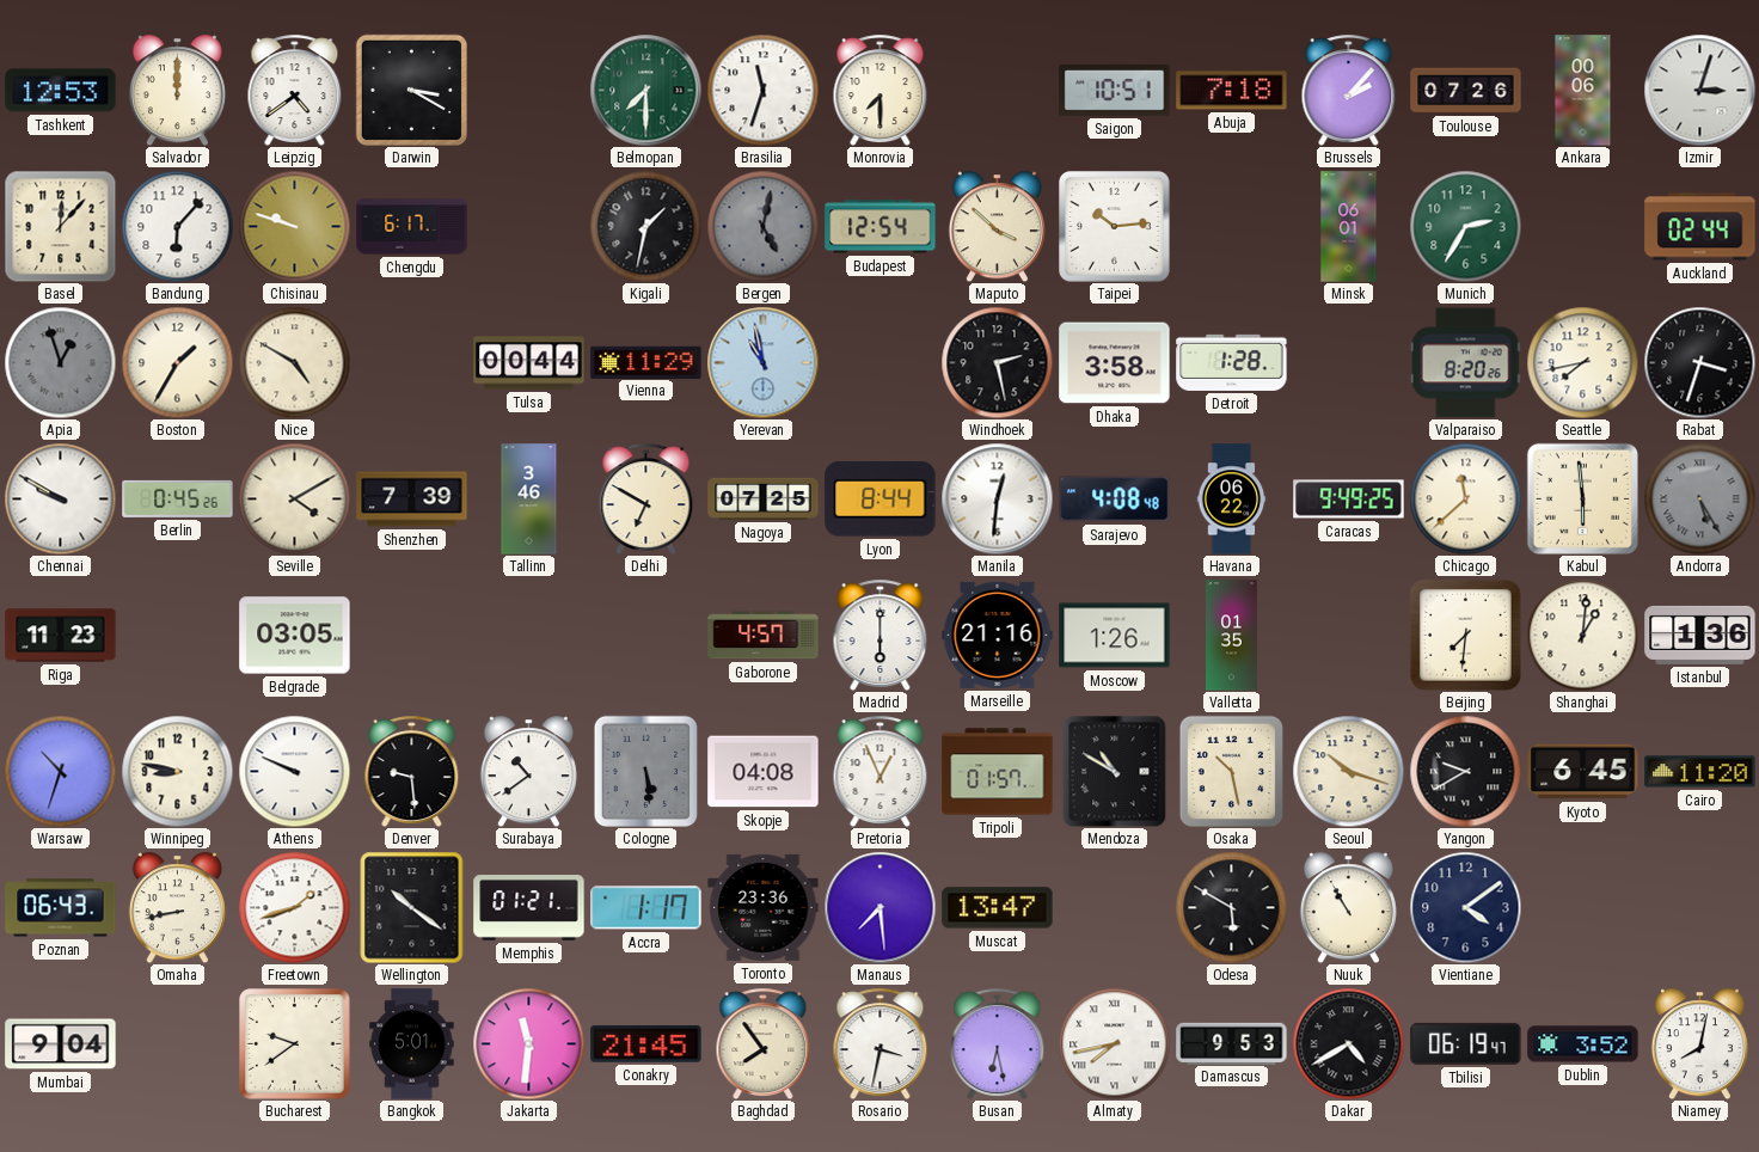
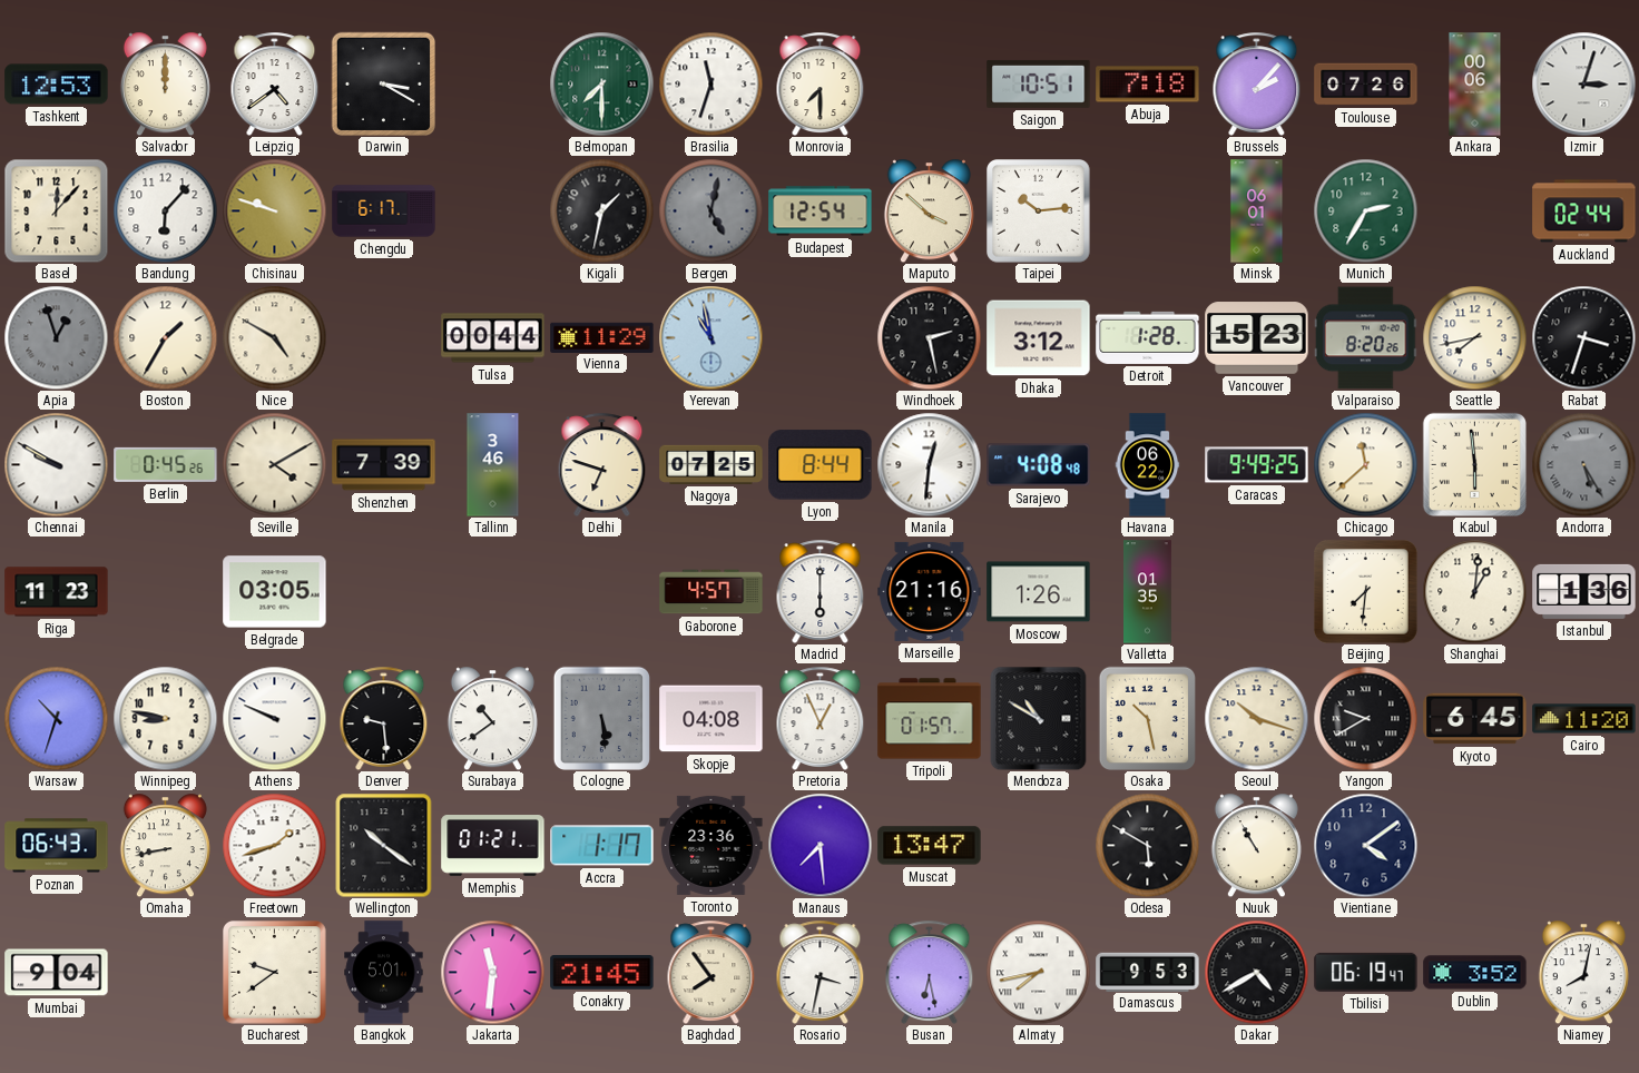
Dhaka: 3:58 -> 3:12
Vancouver: none -> 15:23
Delhi: 6:50 -> 6:48
